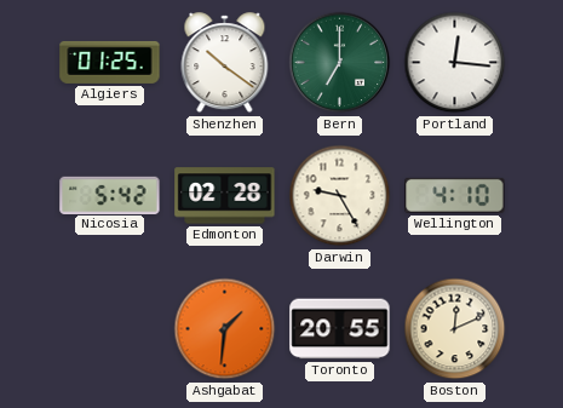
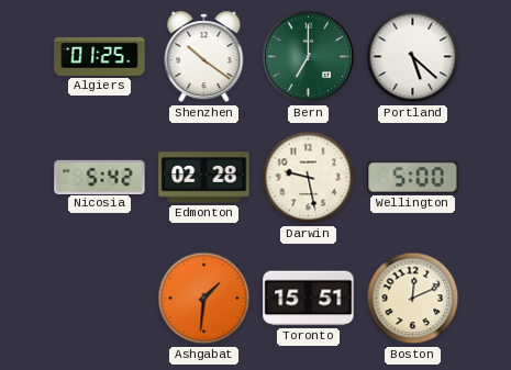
Portland: 12:16 -> 5:22
Darwin: 9:25 -> 9:28
Wellington: 4:10 -> 5:00
Toronto: 20:55 -> 15:51
